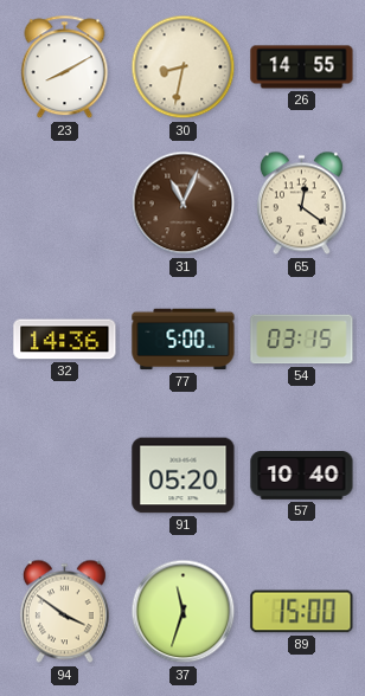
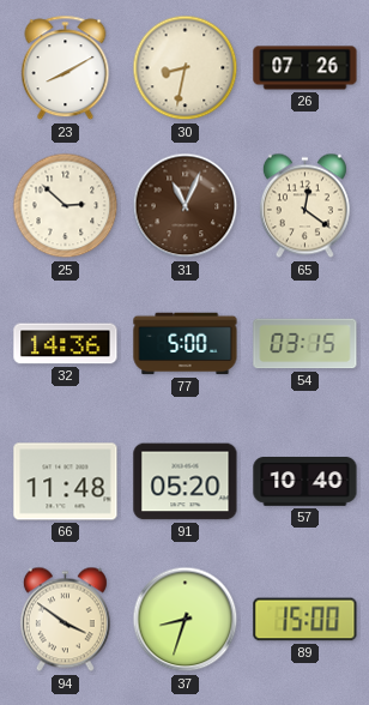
26: 14:55 -> 07:26
25: none -> 2:52
66: none -> 11:48
37: 11:33 -> 8:33
